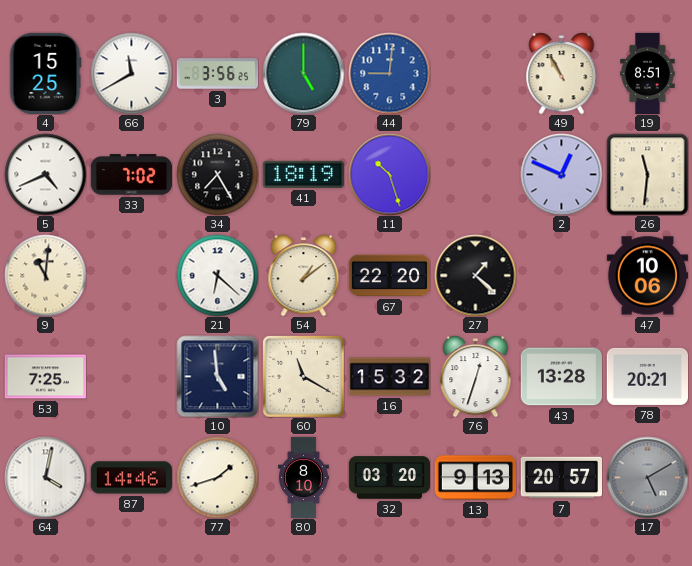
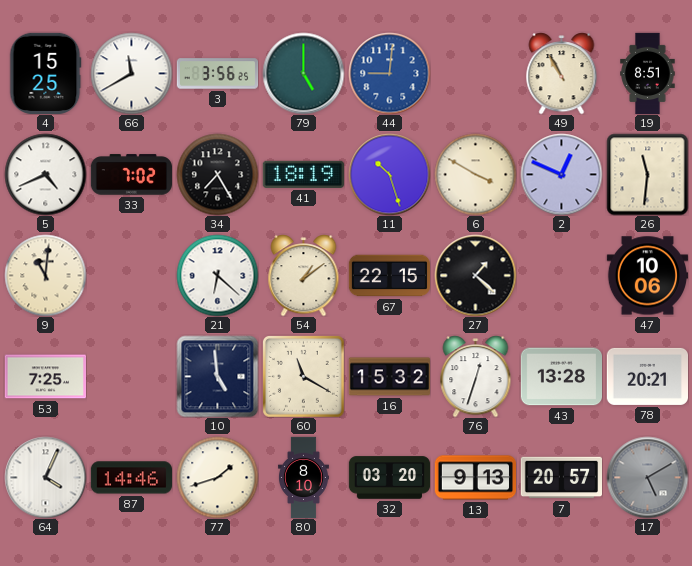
6: none -> 3:50
67: 22:20 -> 22:15
64: 4:02 -> 4:04
